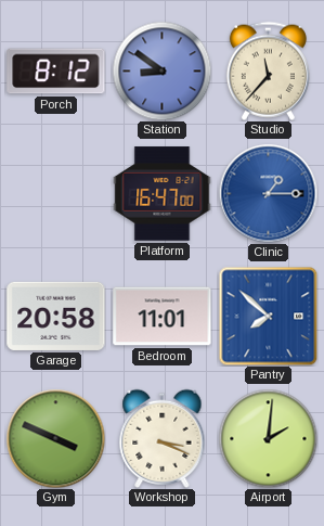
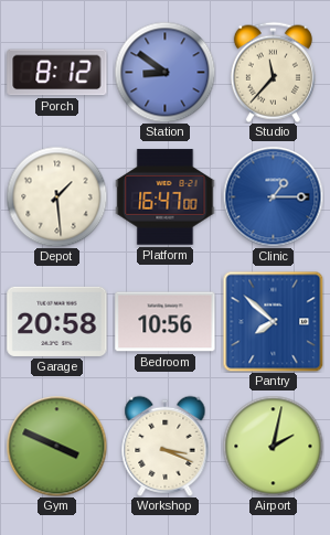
Depot: none -> 1:29
Bedroom: 11:01 -> 10:56
Airport: 2:01 -> 2:02
